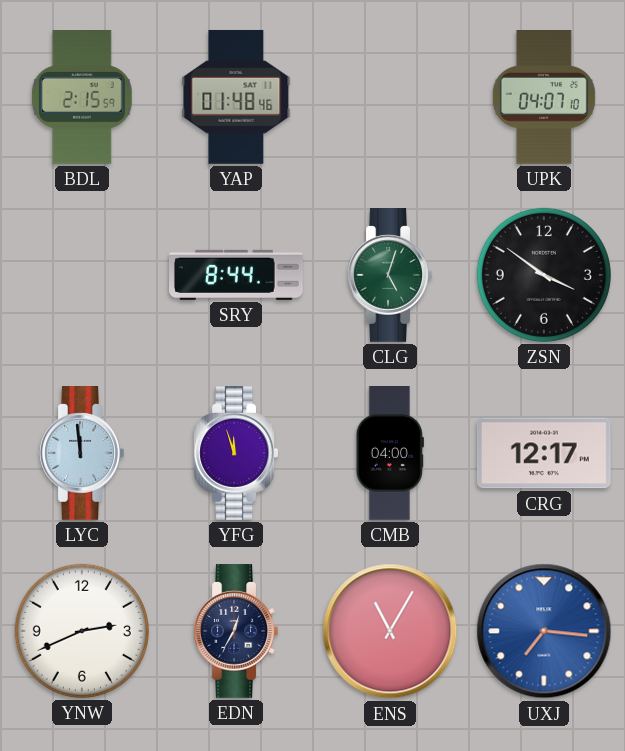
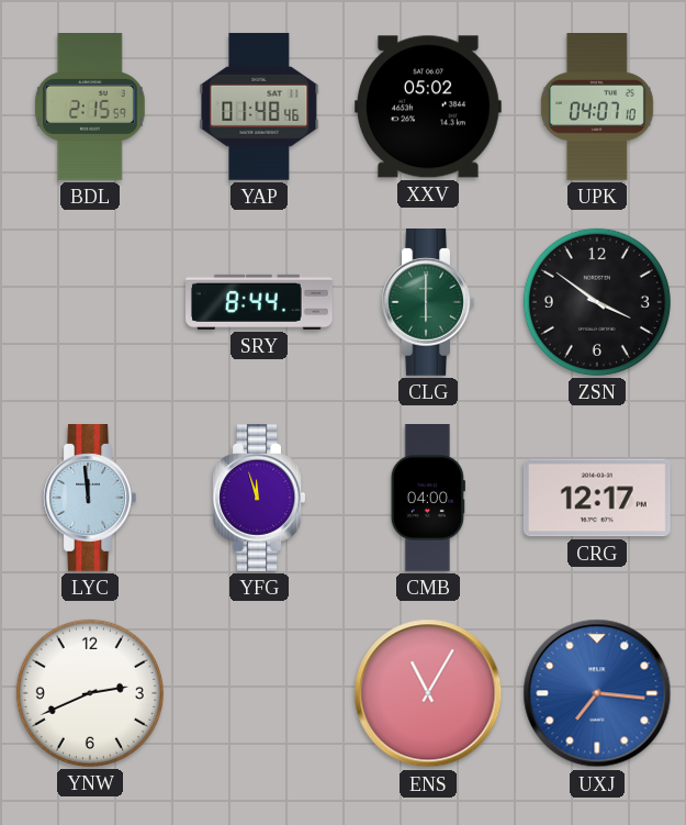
XXV: none -> 05:02
CLG: 5:03 -> 6:00
EDN: 12:35 -> none
